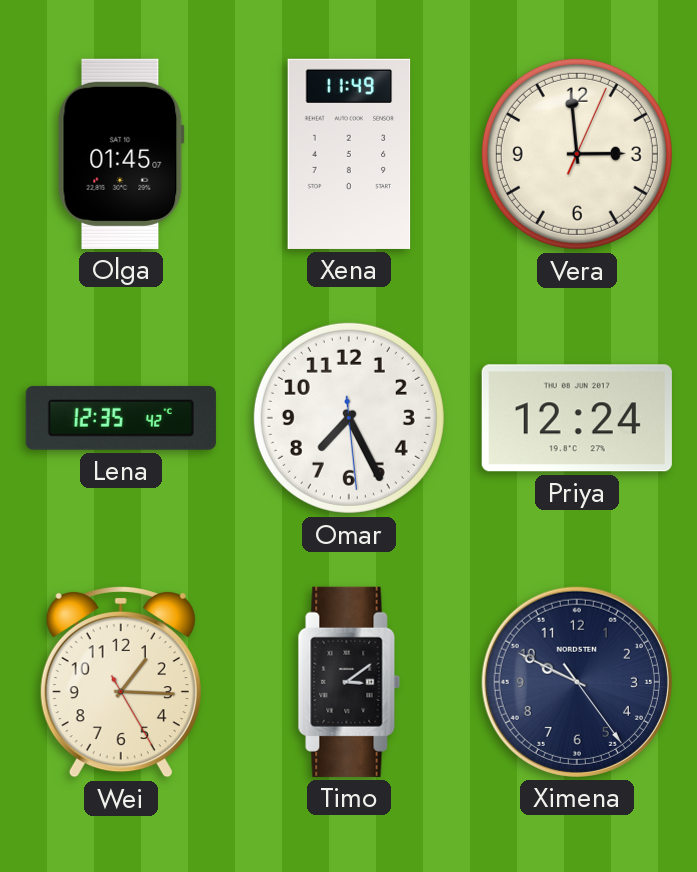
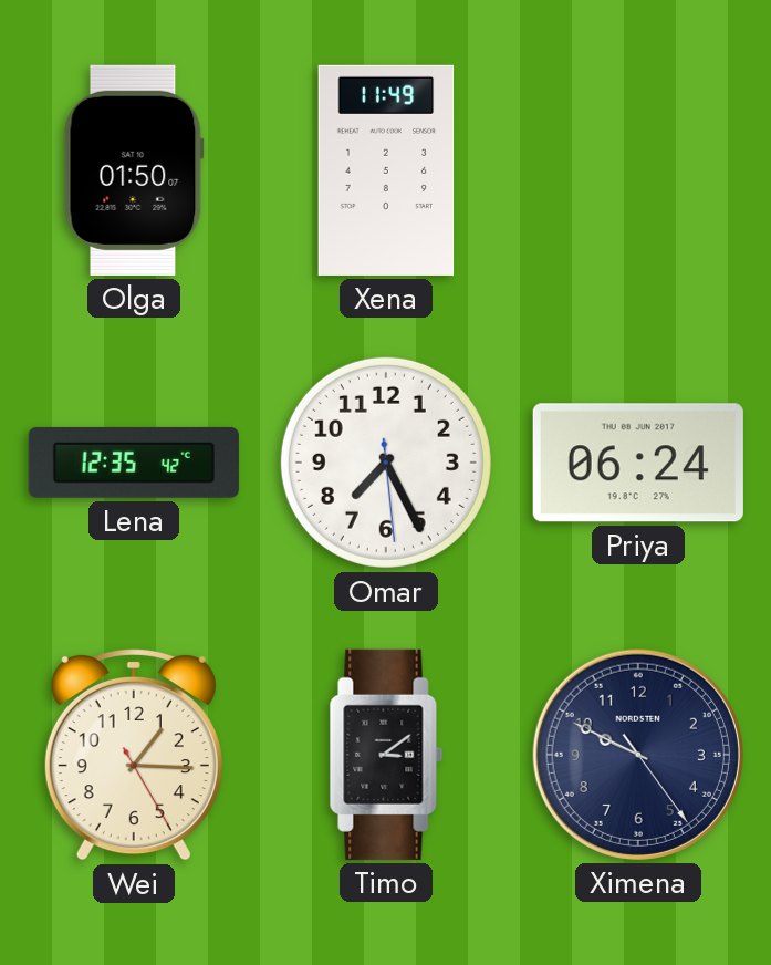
Olga: 01:45 -> 01:50
Vera: 2:59 -> none
Priya: 12:24 -> 06:24
